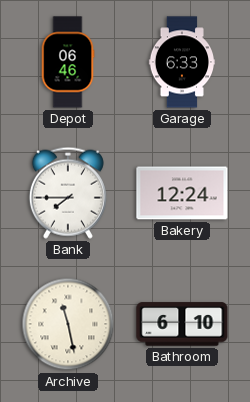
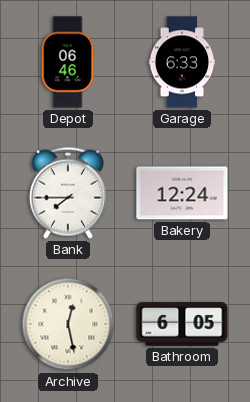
Archive: 11:28 -> 12:28
Bathroom: 6:10 -> 6:05
